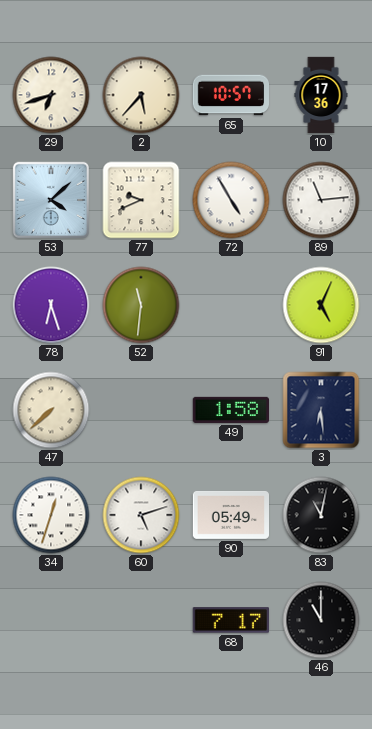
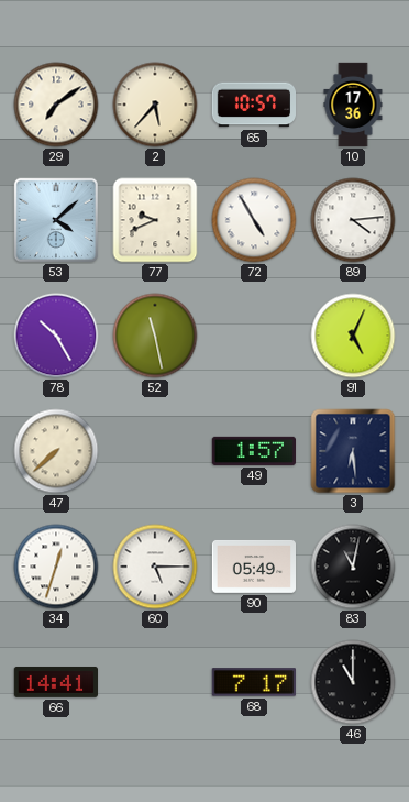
29: 6:42 -> 7:09
89: 11:14 -> 4:14
78: 6:27 -> 10:25
52: 11:31 -> 11:28
49: 1:58 -> 1:57
60: 5:12 -> 5:15
66: none -> 14:41
